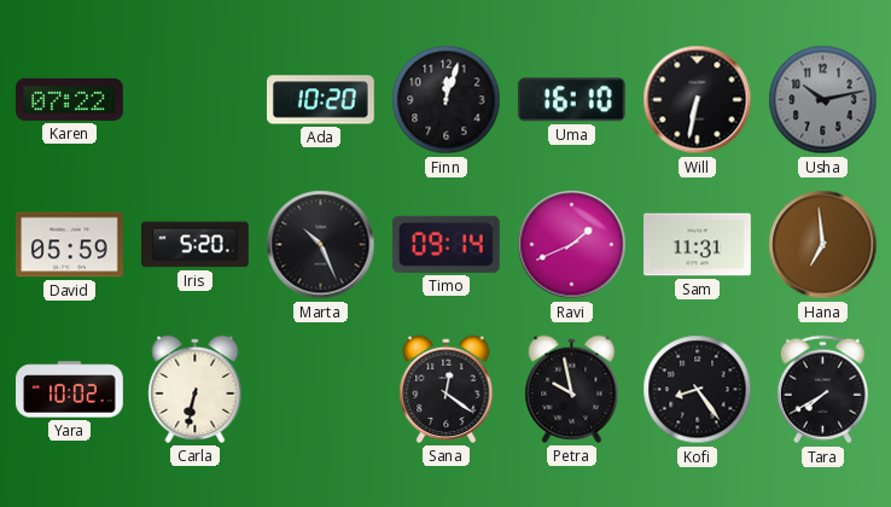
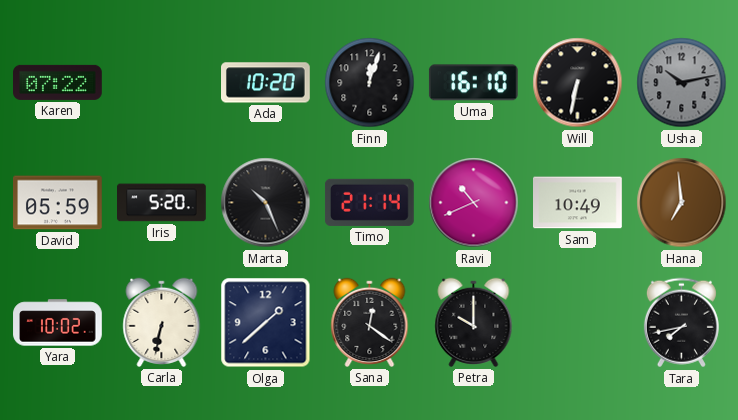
Timo: 09:14 -> 21:14
Ravi: 1:41 -> 10:41
Sam: 11:31 -> 10:49
Olga: none -> 1:38
Petra: 9:58 -> 10:00
Kofi: 8:24 -> none
Tara: 7:40 -> 7:43
